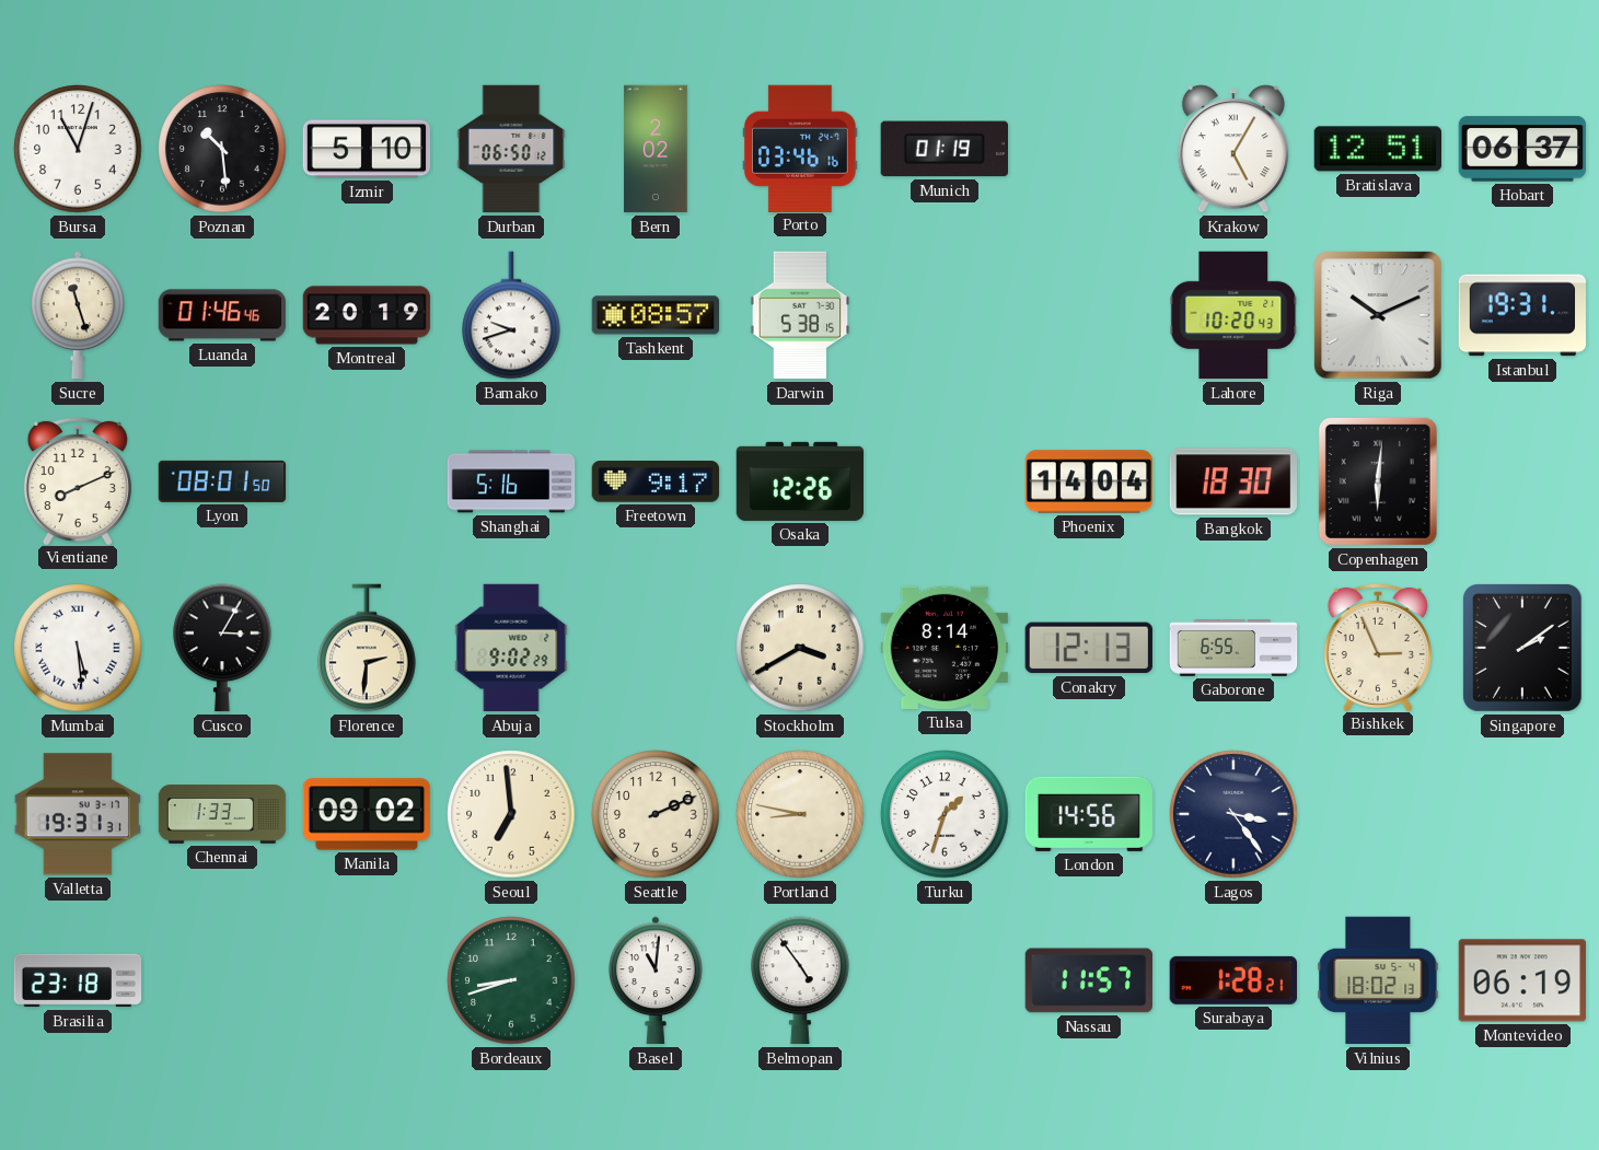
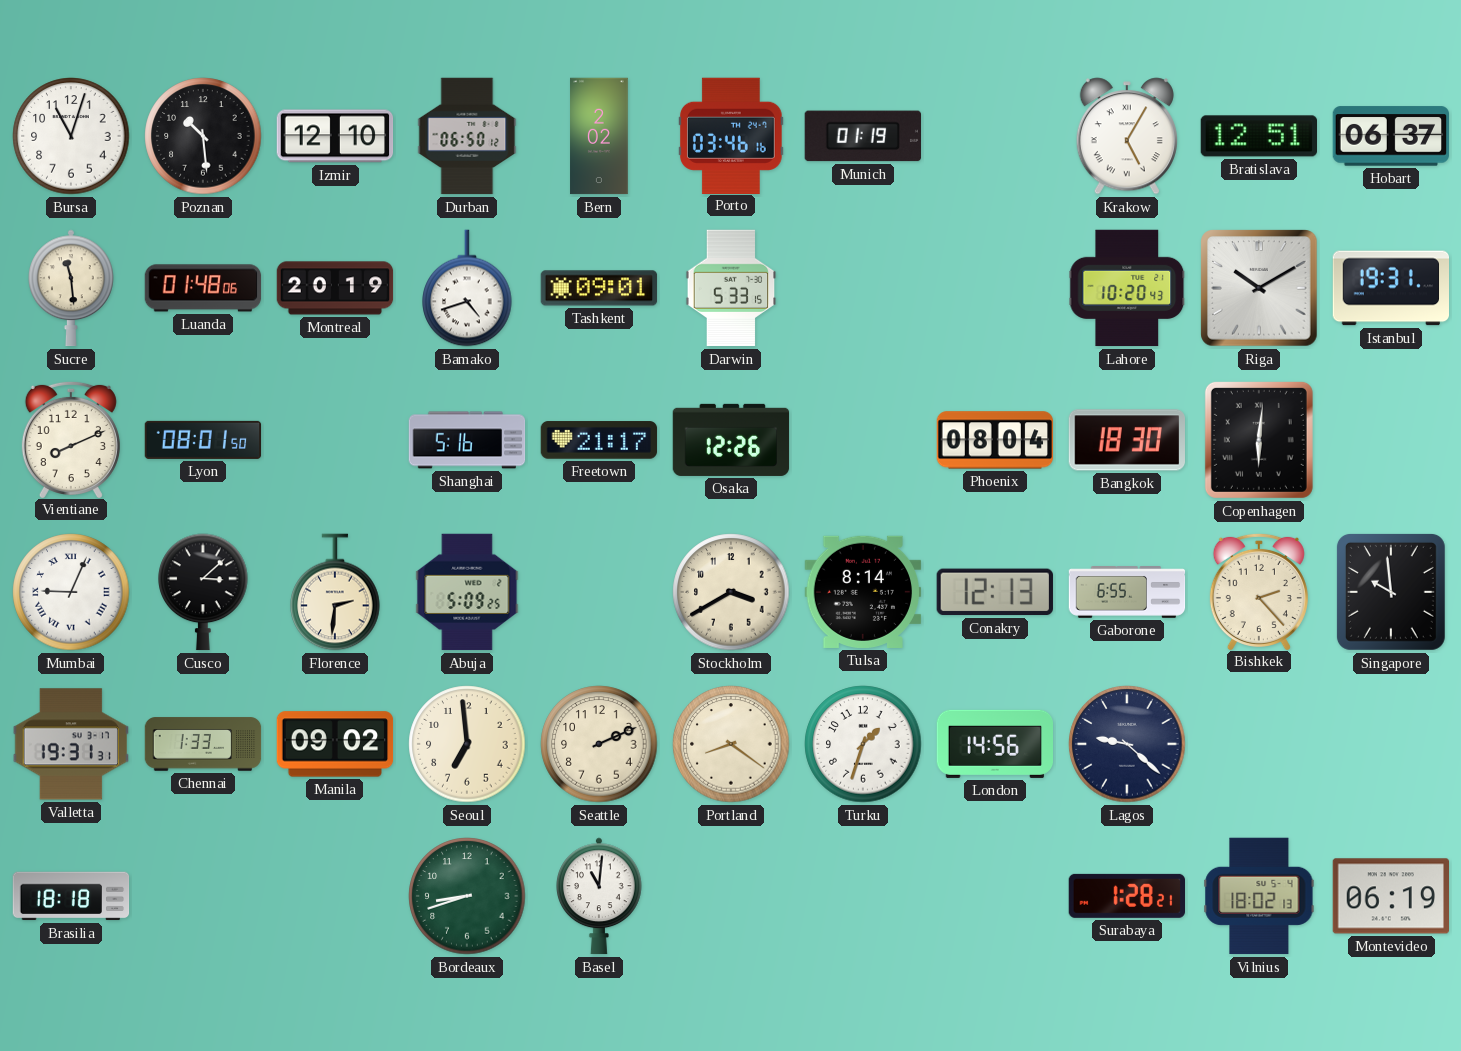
Izmir: 5:10 -> 12:10
Sucre: 11:27 -> 11:29
Luanda: 01:46 -> 01:48
Bamako: 9:42 -> 4:42
Tashkent: 08:57 -> 09:01
Darwin: 5:38 -> 5:33
Riga: 10:11 -> 10:10
Freetown: 9:17 -> 21:17
Phoenix: 14:04 -> 08:04
Mumbai: 5:29 -> 9:04
Cusco: 3:05 -> 3:08
Abuja: 9:02 -> 5:09
Bishkek: 2:56 -> 2:23
Singapore: 2:09 -> 9:59
Portland: 8:47 -> 8:21
Lagos: 3:24 -> 9:22
Brasilia: 23:18 -> 18:18
Belmopan: 4:54 -> none
Nassau: 11:57 -> none
